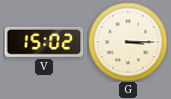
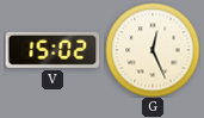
G: 3:15 -> 12:26
